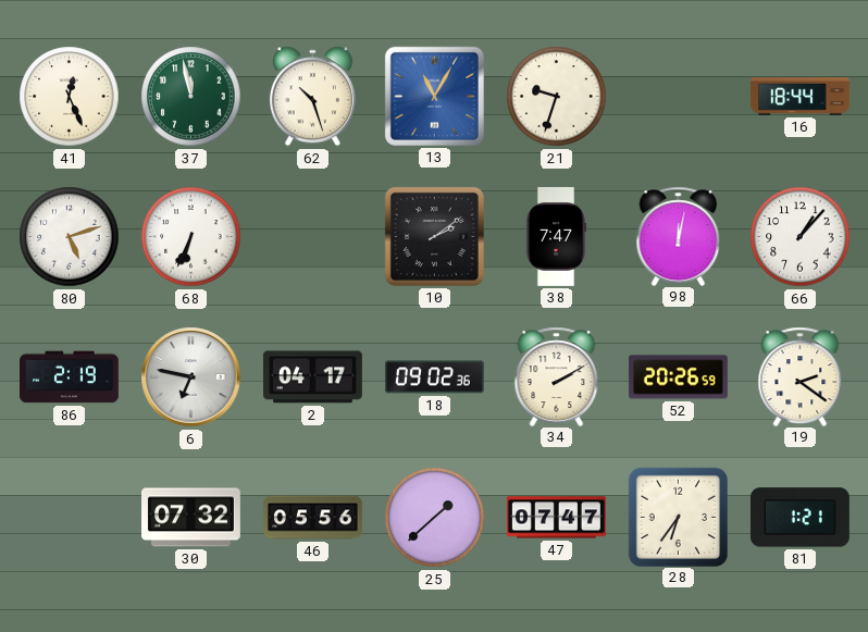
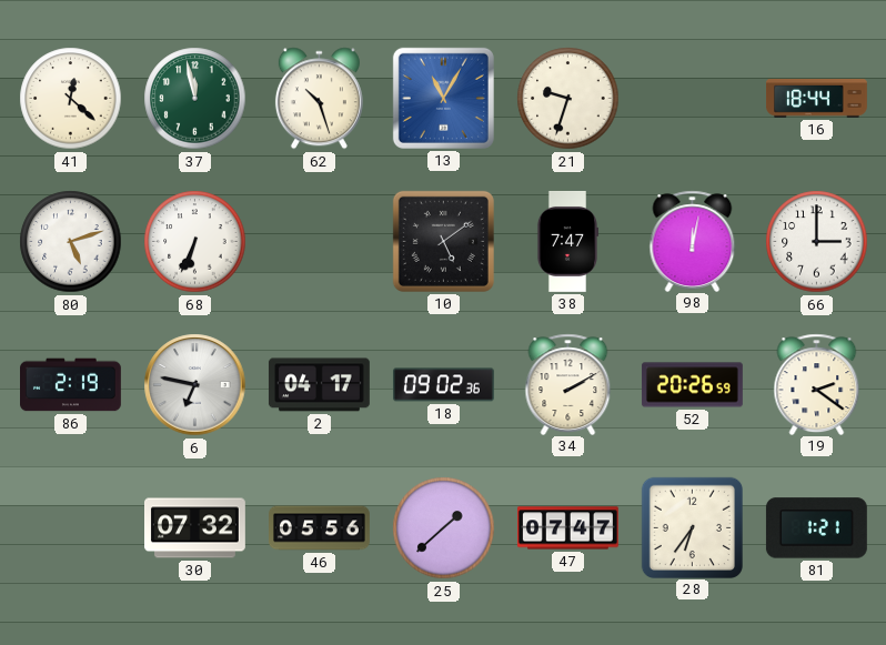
41: 12:26 -> 12:22
10: 2:09 -> 5:09
66: 1:07 -> 3:00
